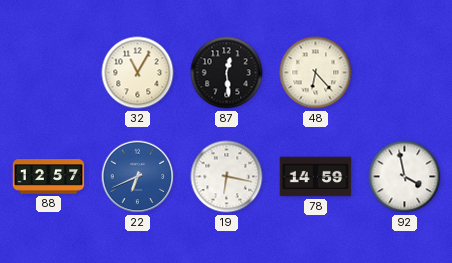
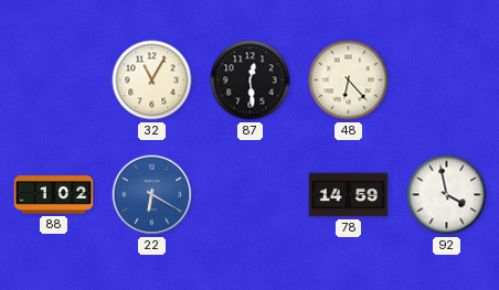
88: 12:57 -> 1:02
22: 6:41 -> 6:20
19: 6:17 -> none
